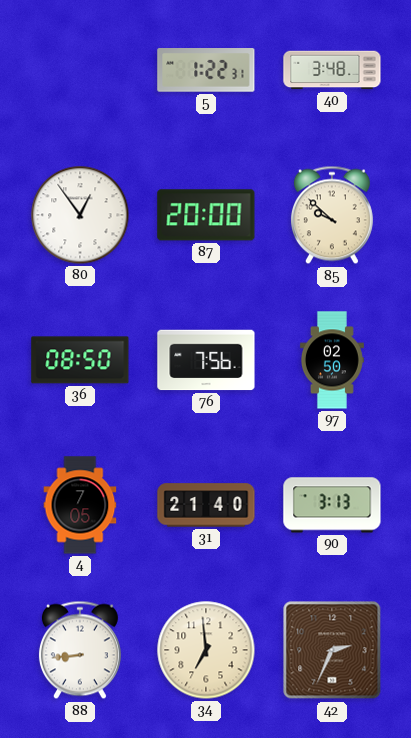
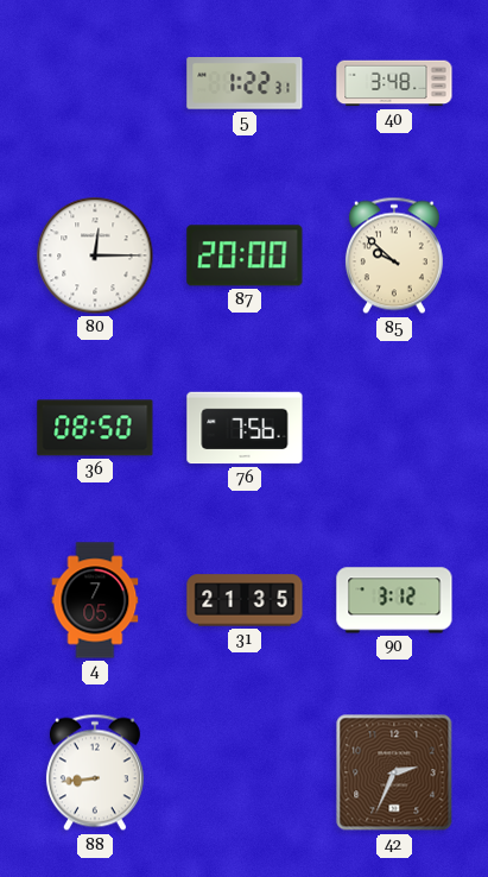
80: 12:54 -> 12:15
97: 02:50 -> none
31: 21:40 -> 21:35
90: 3:13 -> 3:12
34: 6:59 -> none
